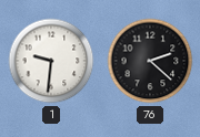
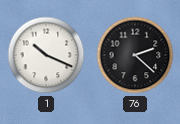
1: 9:31 -> 10:19
